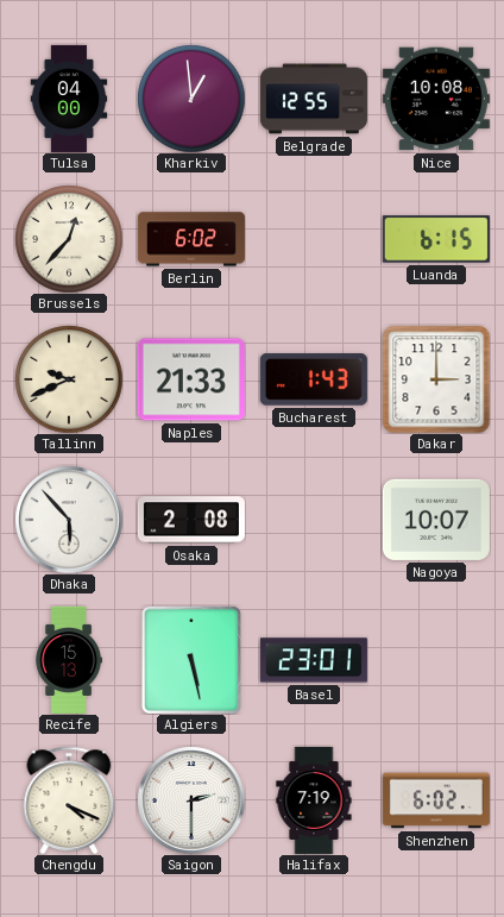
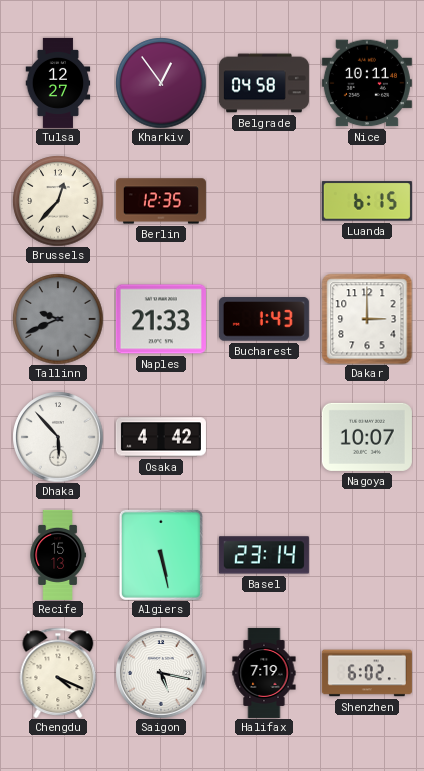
Tulsa: 04:00 -> 12:27
Kharkiv: 12:59 -> 12:54
Belgrade: 12:55 -> 04:58
Nice: 10:08 -> 10:11
Berlin: 6:02 -> 12:35
Tallinn dial: cream -> grey
Osaka: 2:08 -> 4:42
Basel: 23:01 -> 23:14
Saigon: 2:30 -> 5:17
